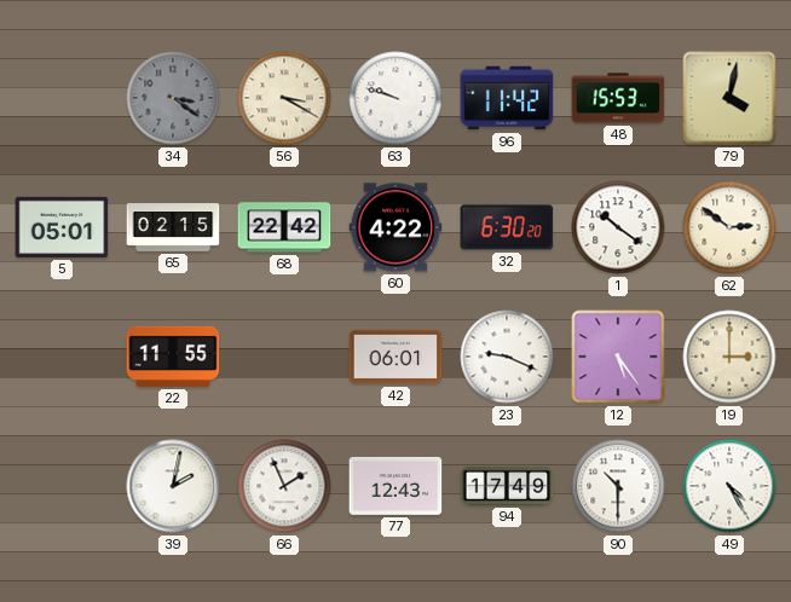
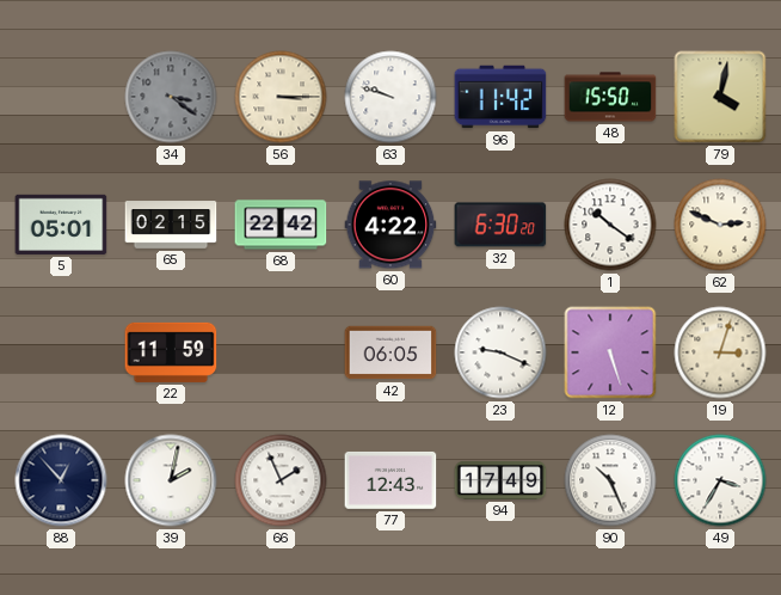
56: 3:20 -> 3:15
48: 15:53 -> 15:50
62: 2:51 -> 2:49
22: 11:55 -> 11:59
42: 06:01 -> 06:05
12: 5:24 -> 5:27
19: 3:00 -> 3:03
88: none -> 12:53
90: 10:30 -> 10:26
49: 4:25 -> 3:35
